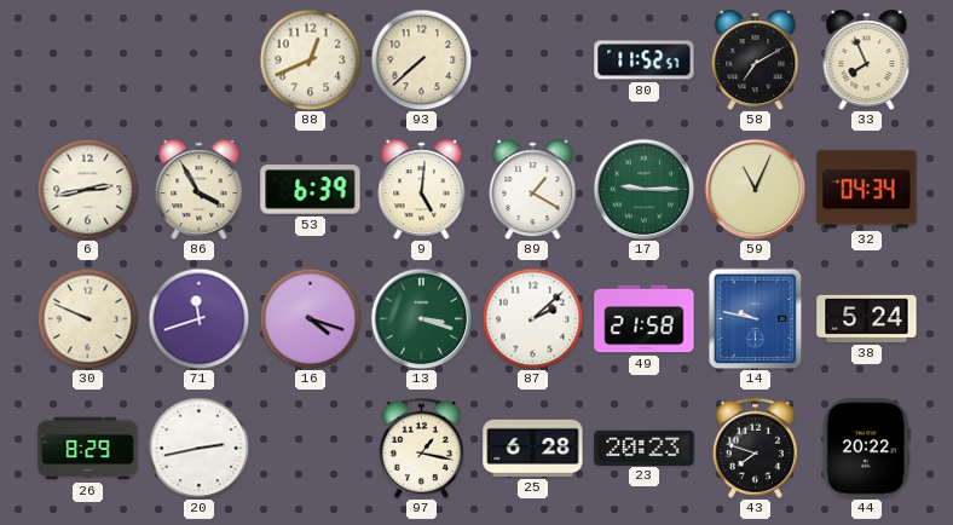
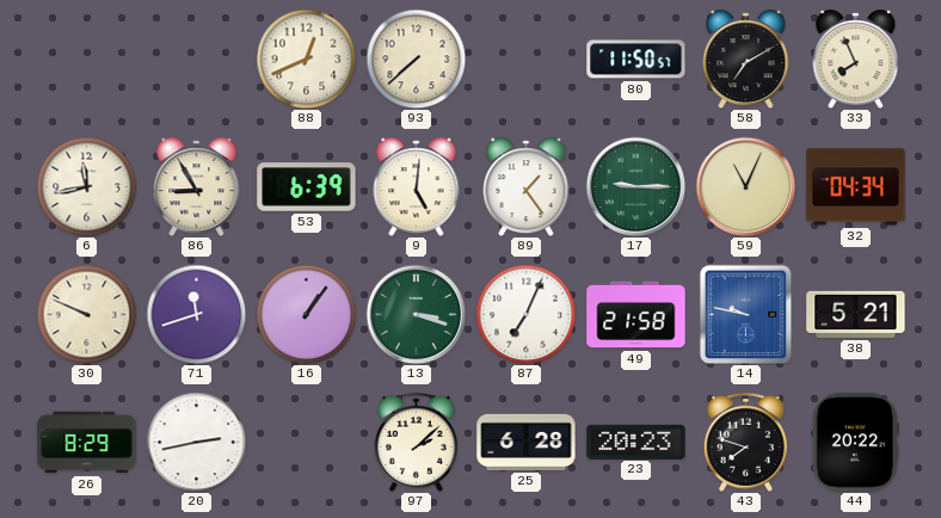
80: 11:52 -> 11:50
6: 2:43 -> 11:43
86: 3:55 -> 8:55
89: 1:20 -> 1:24
16: 4:18 -> 1:06
87: 2:08 -> 7:04
38: 5:24 -> 5:21
97: 1:17 -> 2:08
